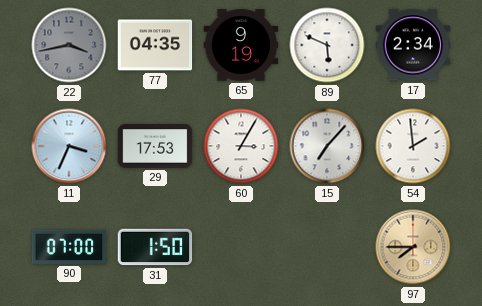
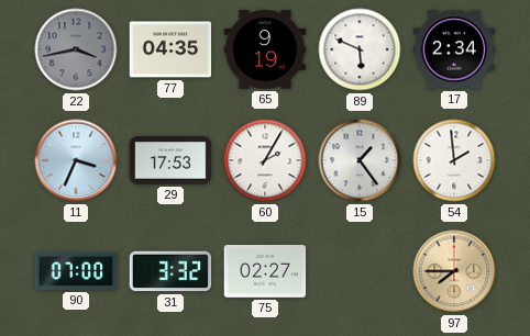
60: 3:05 -> 2:05
15: 7:07 -> 1:24
31: 1:50 -> 3:32
75: none -> 02:27
